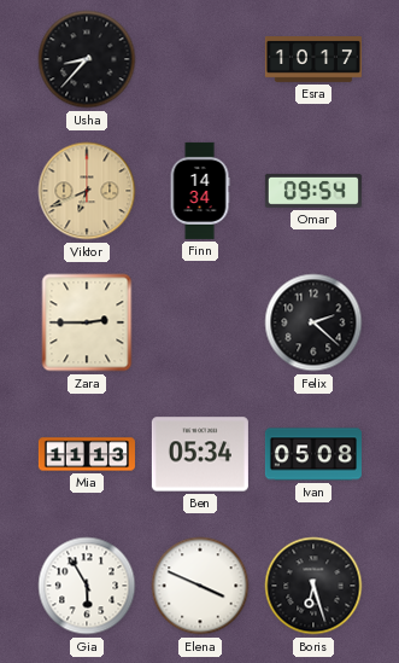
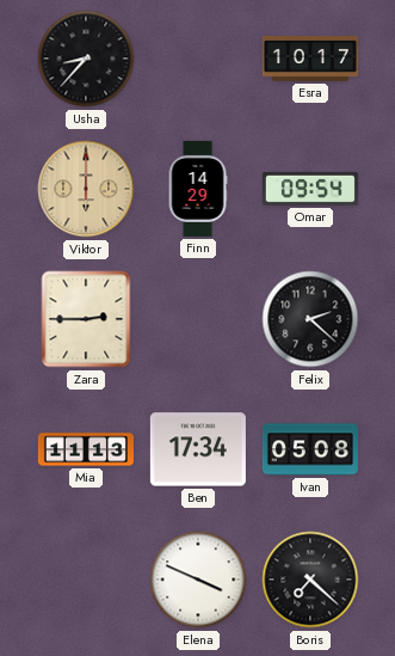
Viktor: 6:41 -> 6:00
Finn: 14:34 -> 14:29
Ben: 05:34 -> 17:34
Gia: 5:55 -> none
Boris: 6:27 -> 7:22
